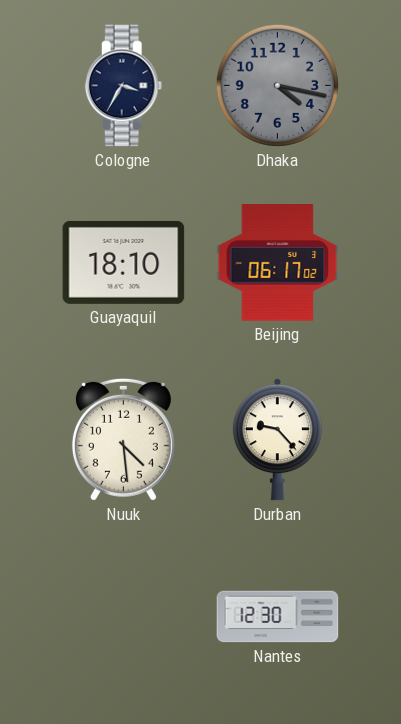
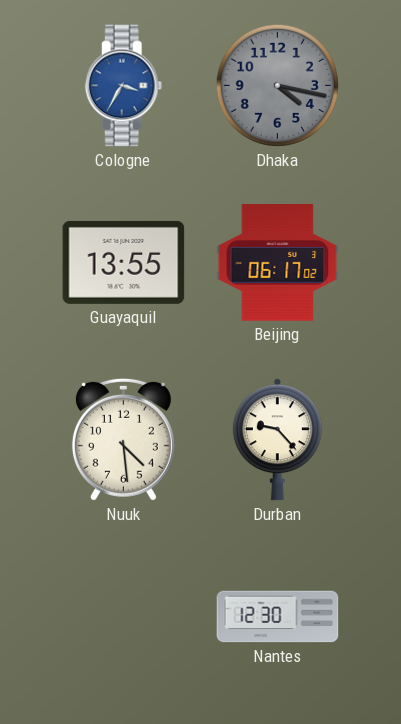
Cologne dial: navy -> blue
Guayaquil: 18:10 -> 13:55
